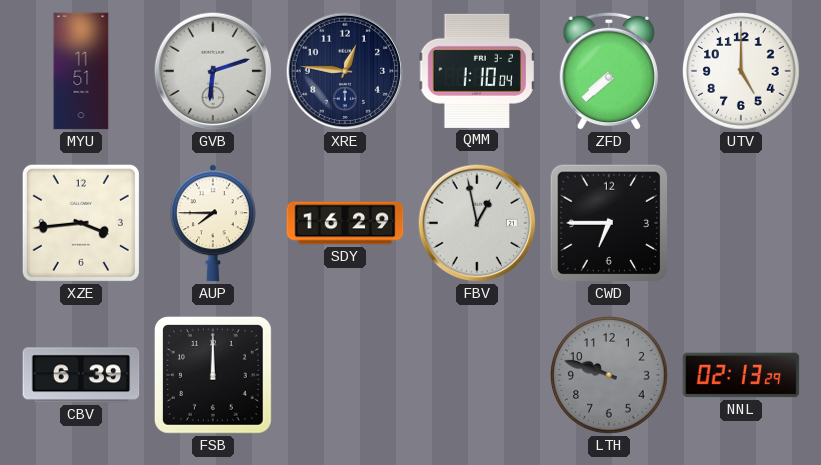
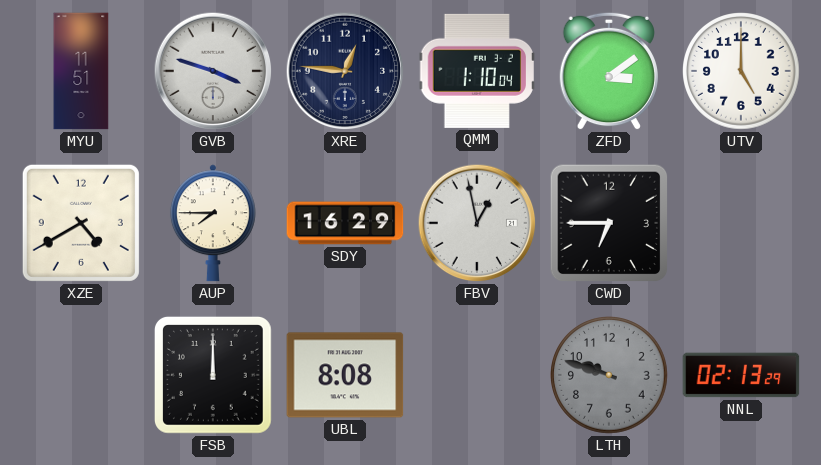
GVB: 6:12 -> 3:48
ZFD: 7:38 -> 3:09
XZE: 3:44 -> 4:40
CBV: 6:39 -> none
UBL: none -> 8:08
